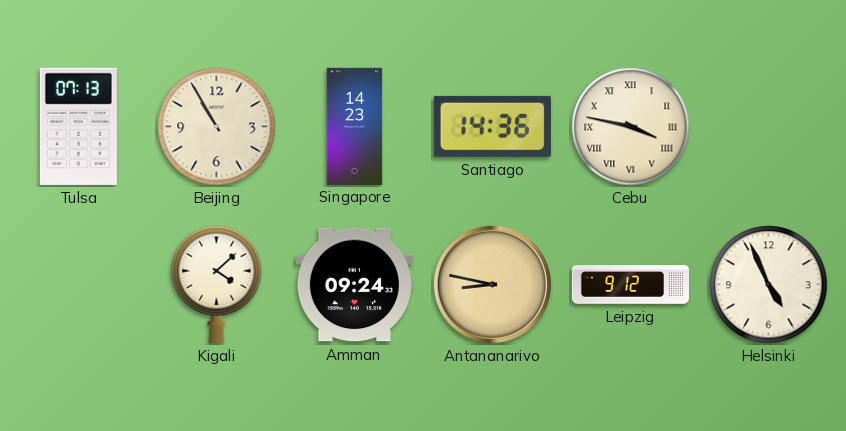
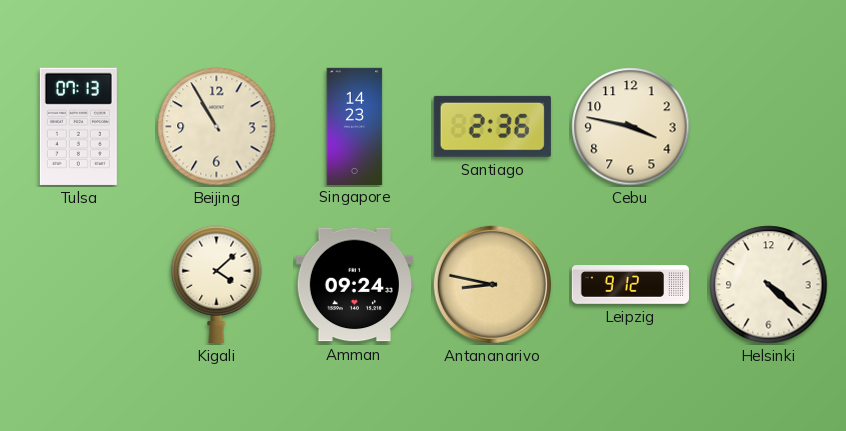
Santiago: 14:36 -> 2:36
Cebu numerals: Roman -> Arabic
Helsinki: 4:56 -> 4:22
